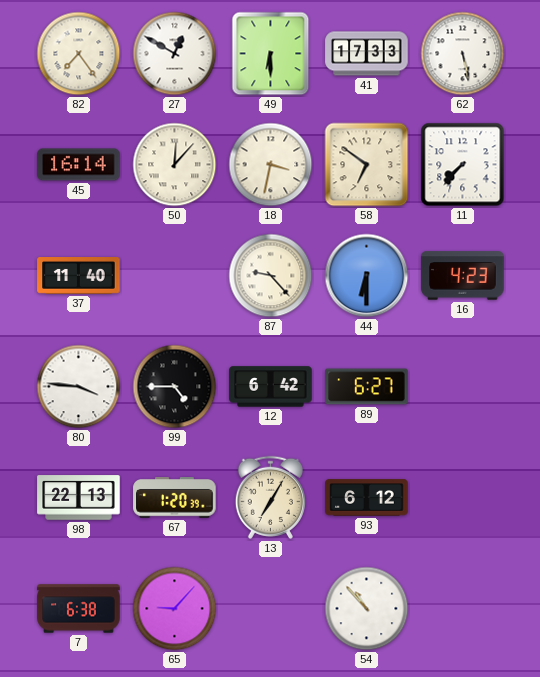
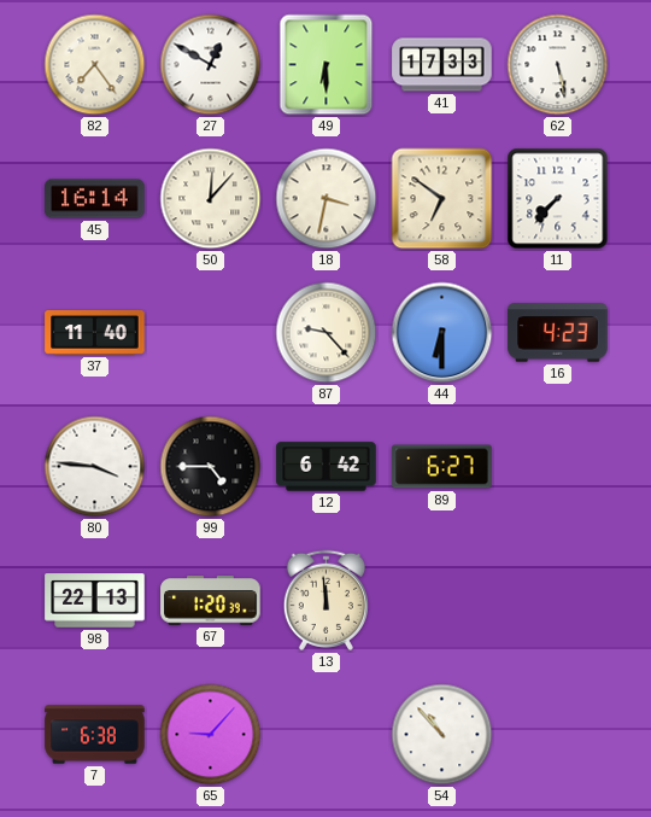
13: 7:05 -> 11:59
93: 6:12 -> none
